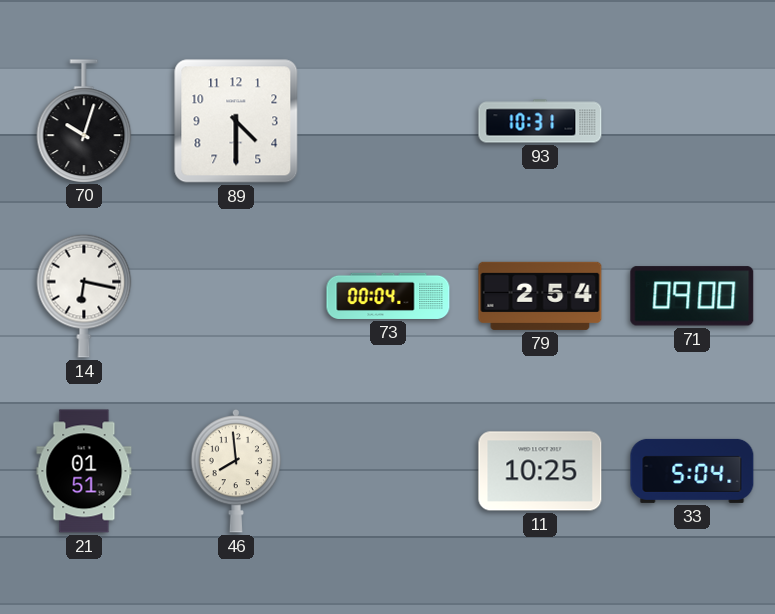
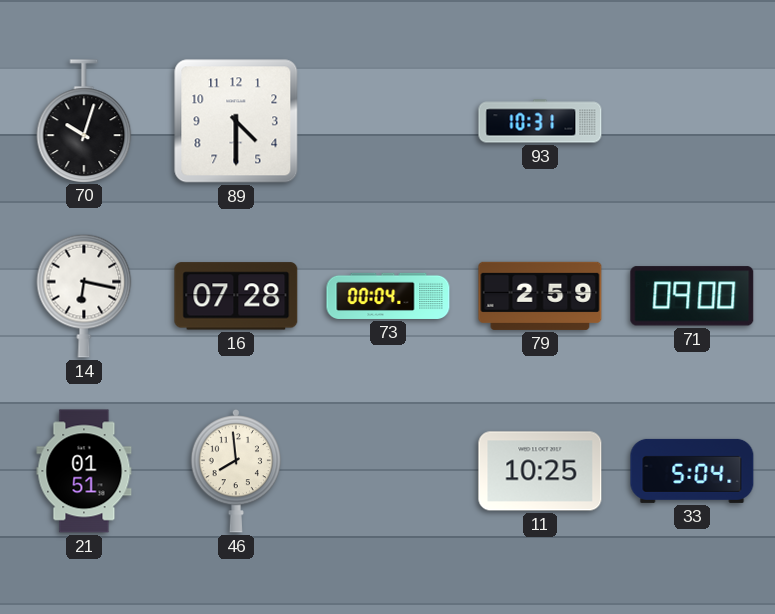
16: none -> 07:28
79: 2:54 -> 2:59
